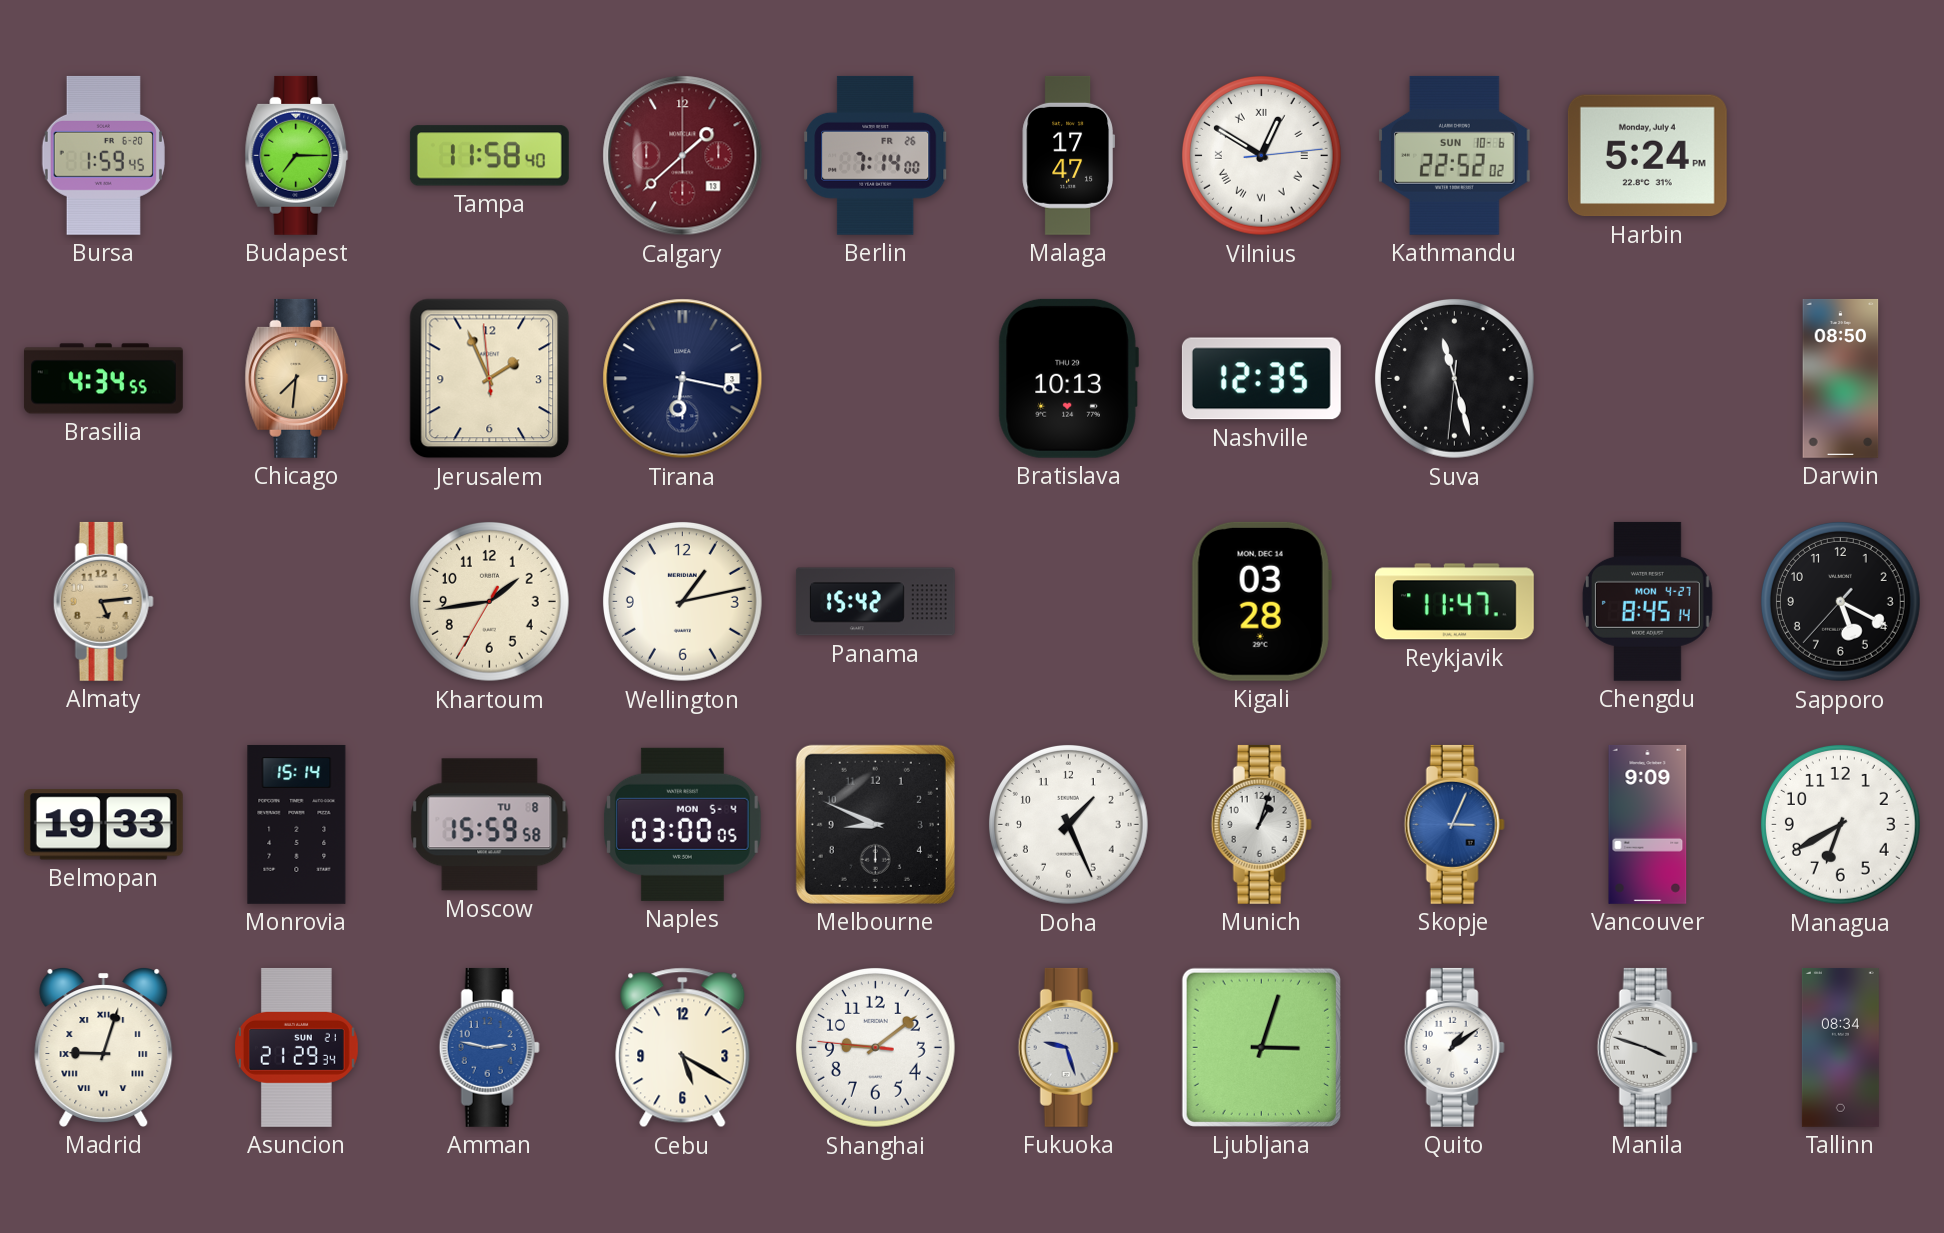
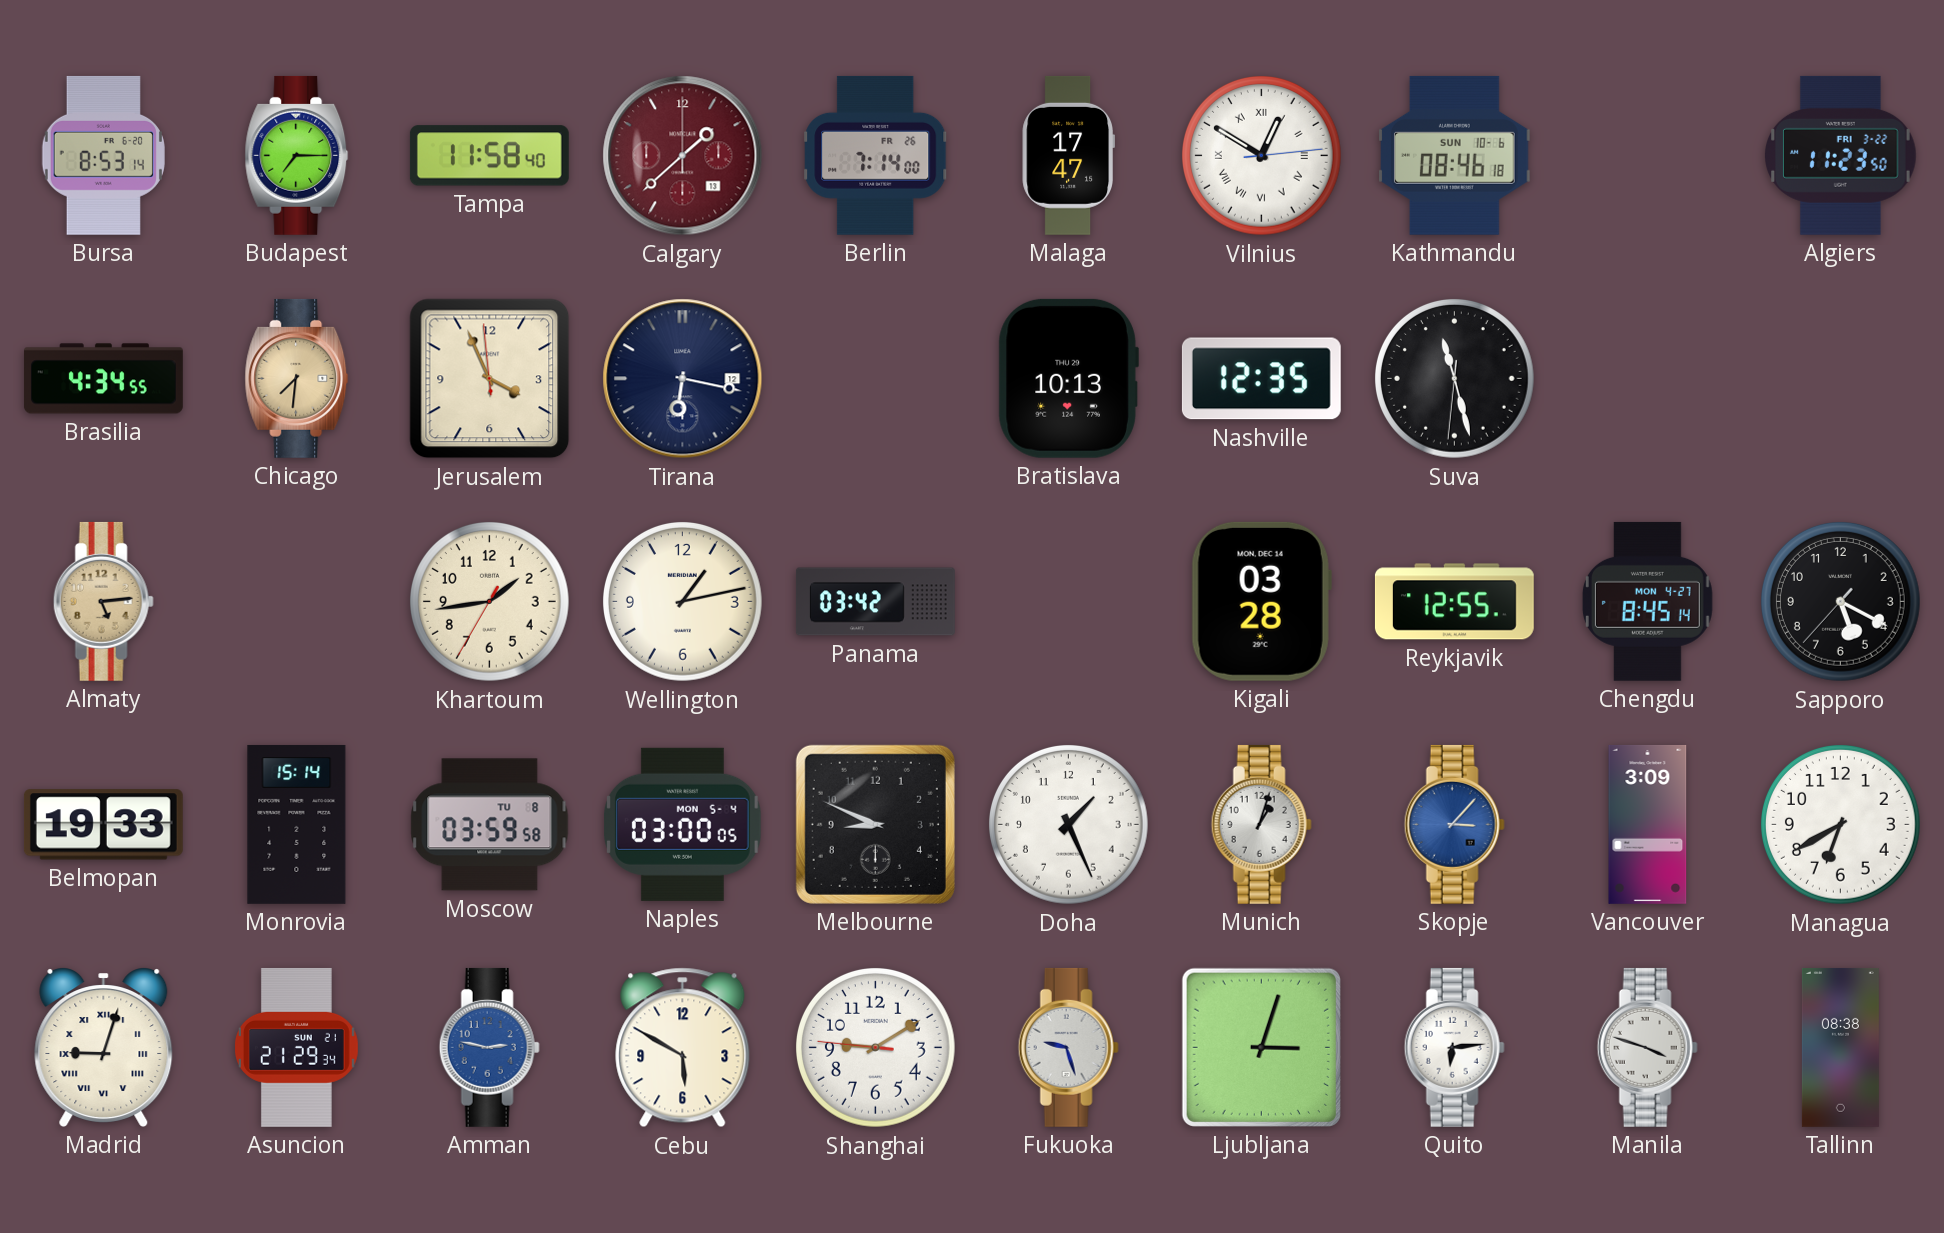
Bursa: 1:59 -> 8:53
Kathmandu: 22:52 -> 08:46
Harbin: 5:24 -> none
Algiers: none -> 11:23
Jerusalem: 1:55 -> 3:55
Tirana date: 3 -> 12
Darwin: 08:50 -> none
Panama: 15:42 -> 03:42
Reykjavik: 11:47 -> 12:55
Moscow: 15:59 -> 03:59
Skopje: 3:04 -> 3:07
Vancouver: 9:09 -> 3:09
Cebu: 5:20 -> 5:50
Shanghai: 9:08 -> 9:09
Quito: 1:09 -> 6:14
Tallinn: 08:34 -> 08:38
